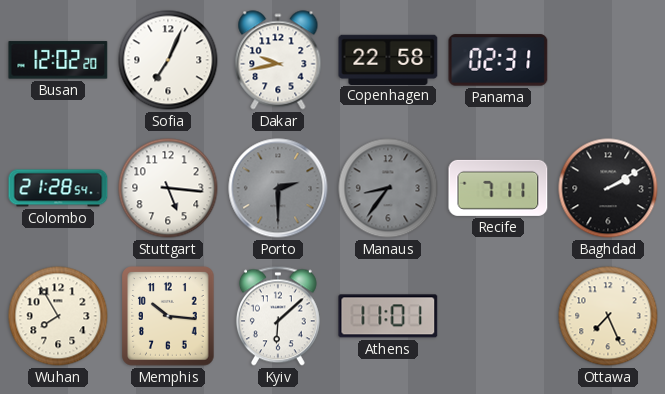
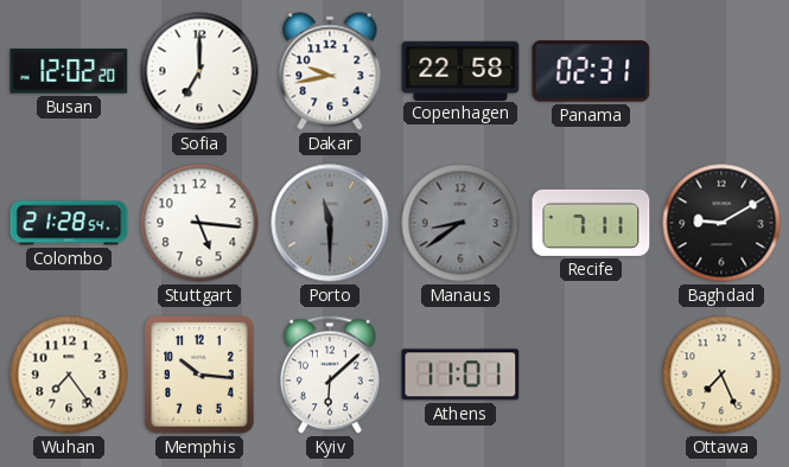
Sofia: 7:04 -> 7:00
Porto: 2:30 -> 11:30
Manaus: 8:36 -> 8:39
Baghdad: 2:10 -> 9:10
Wuhan: 7:55 -> 7:24
